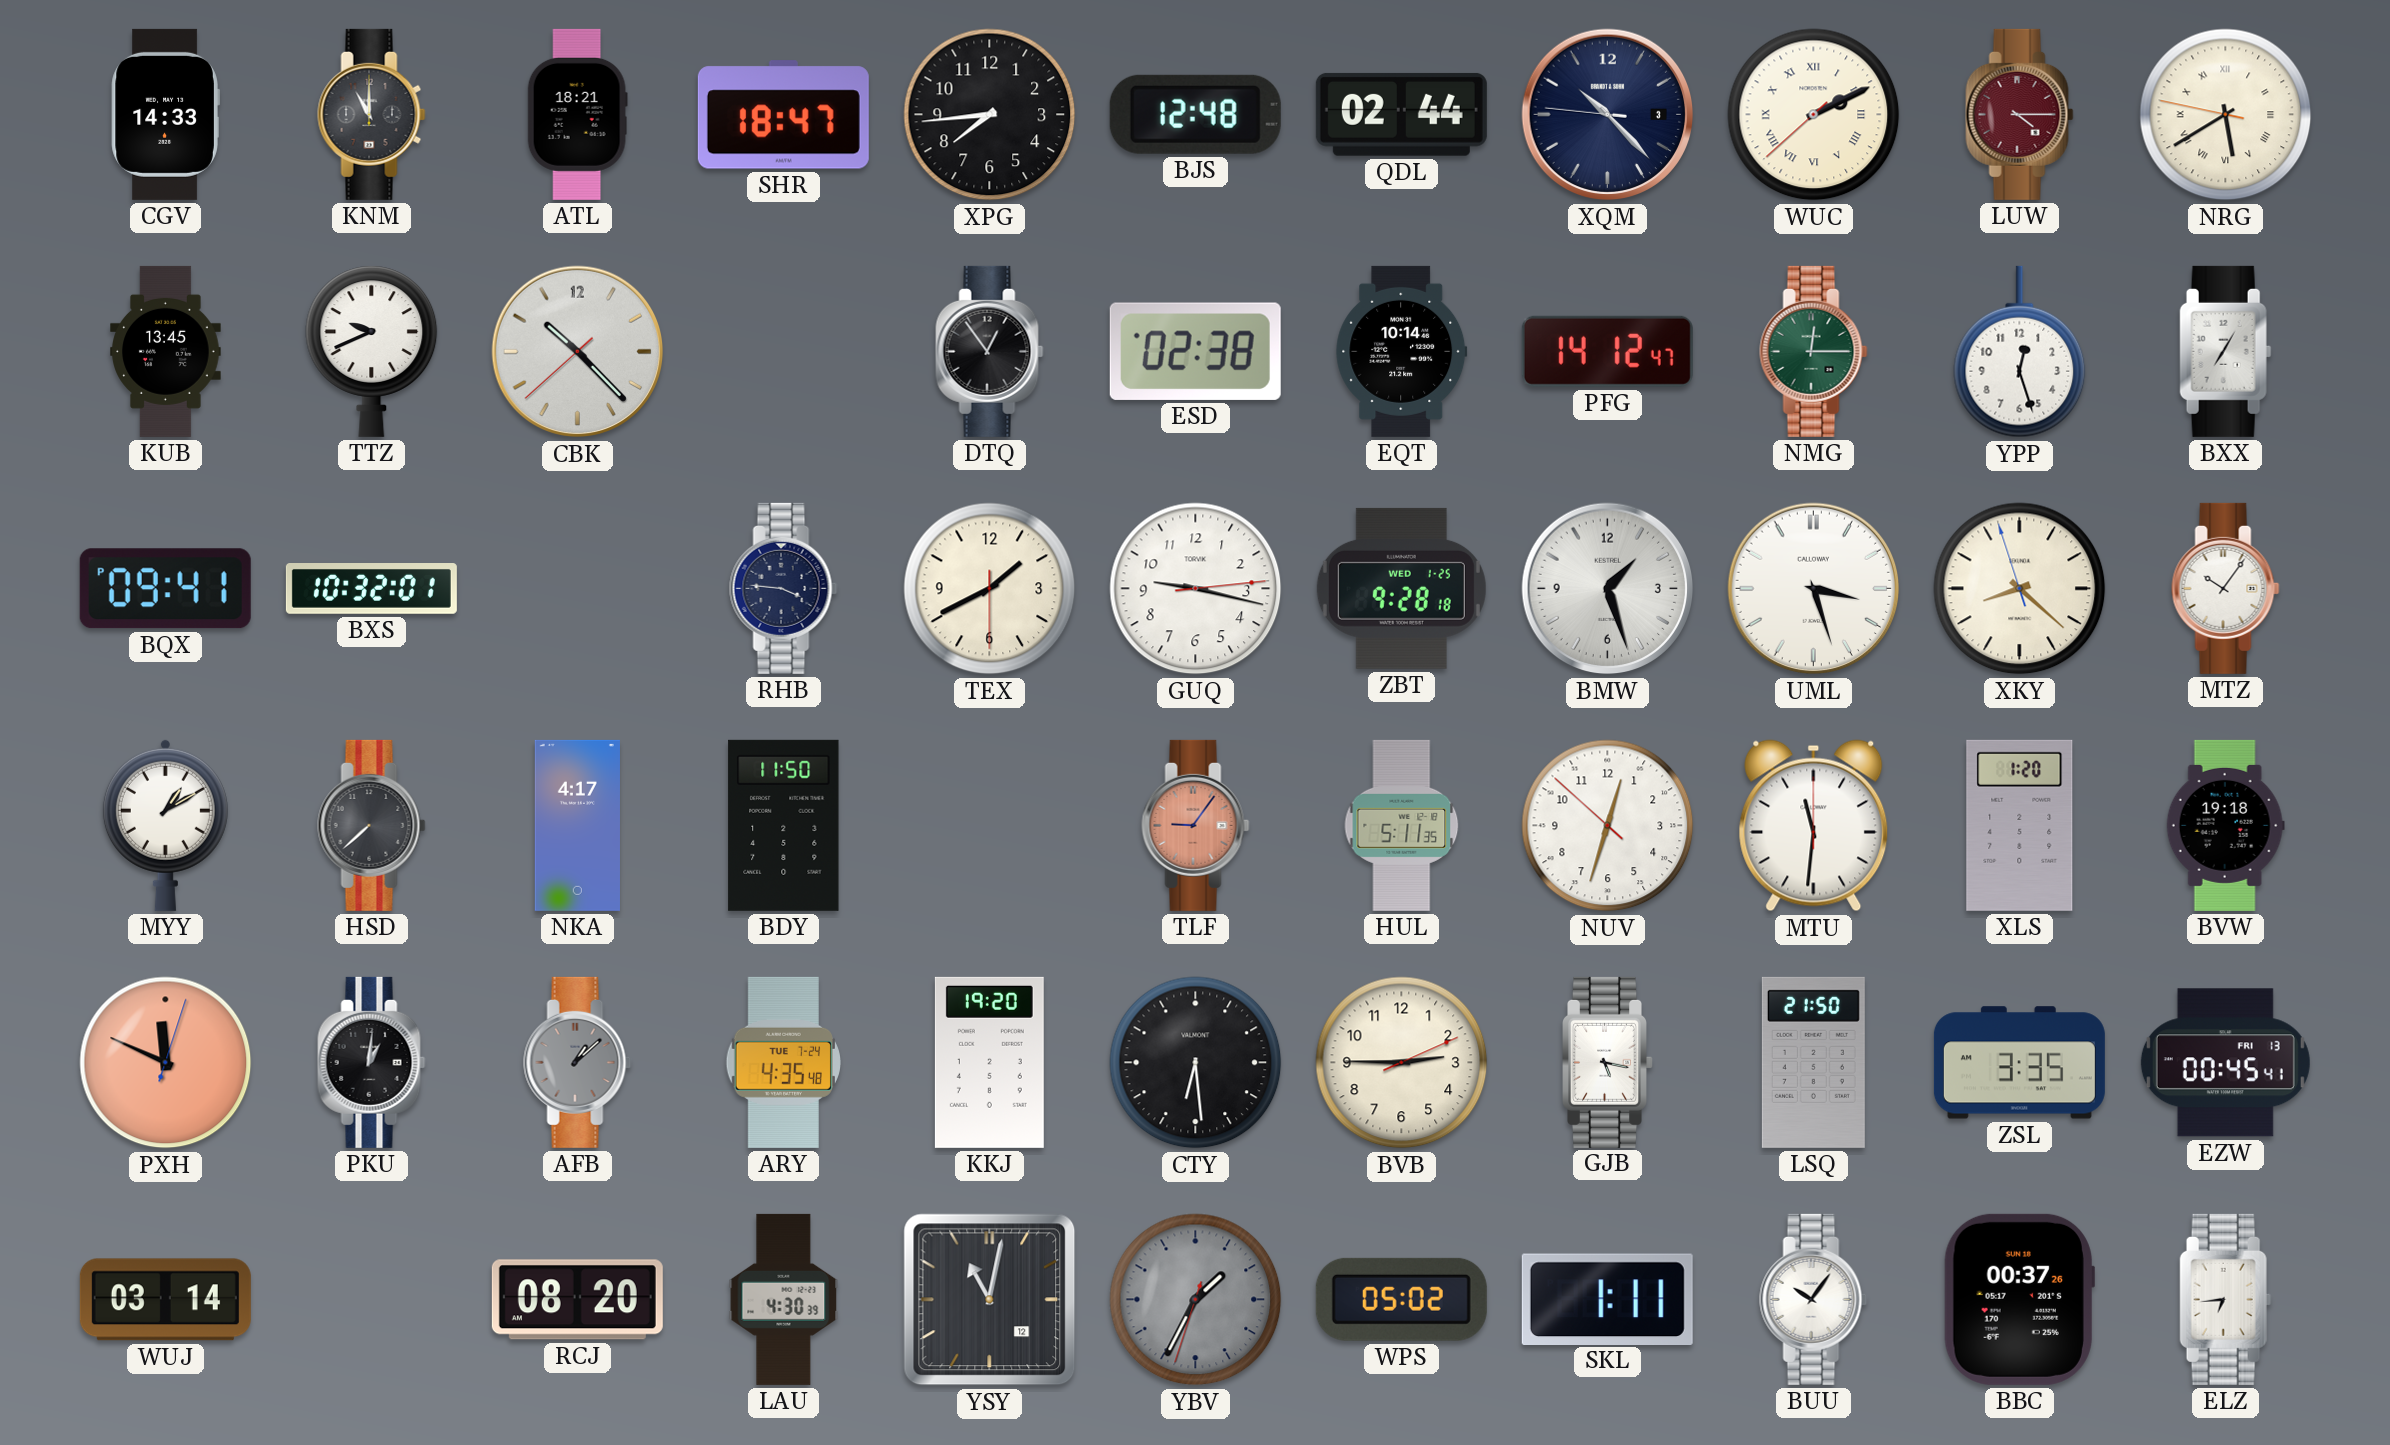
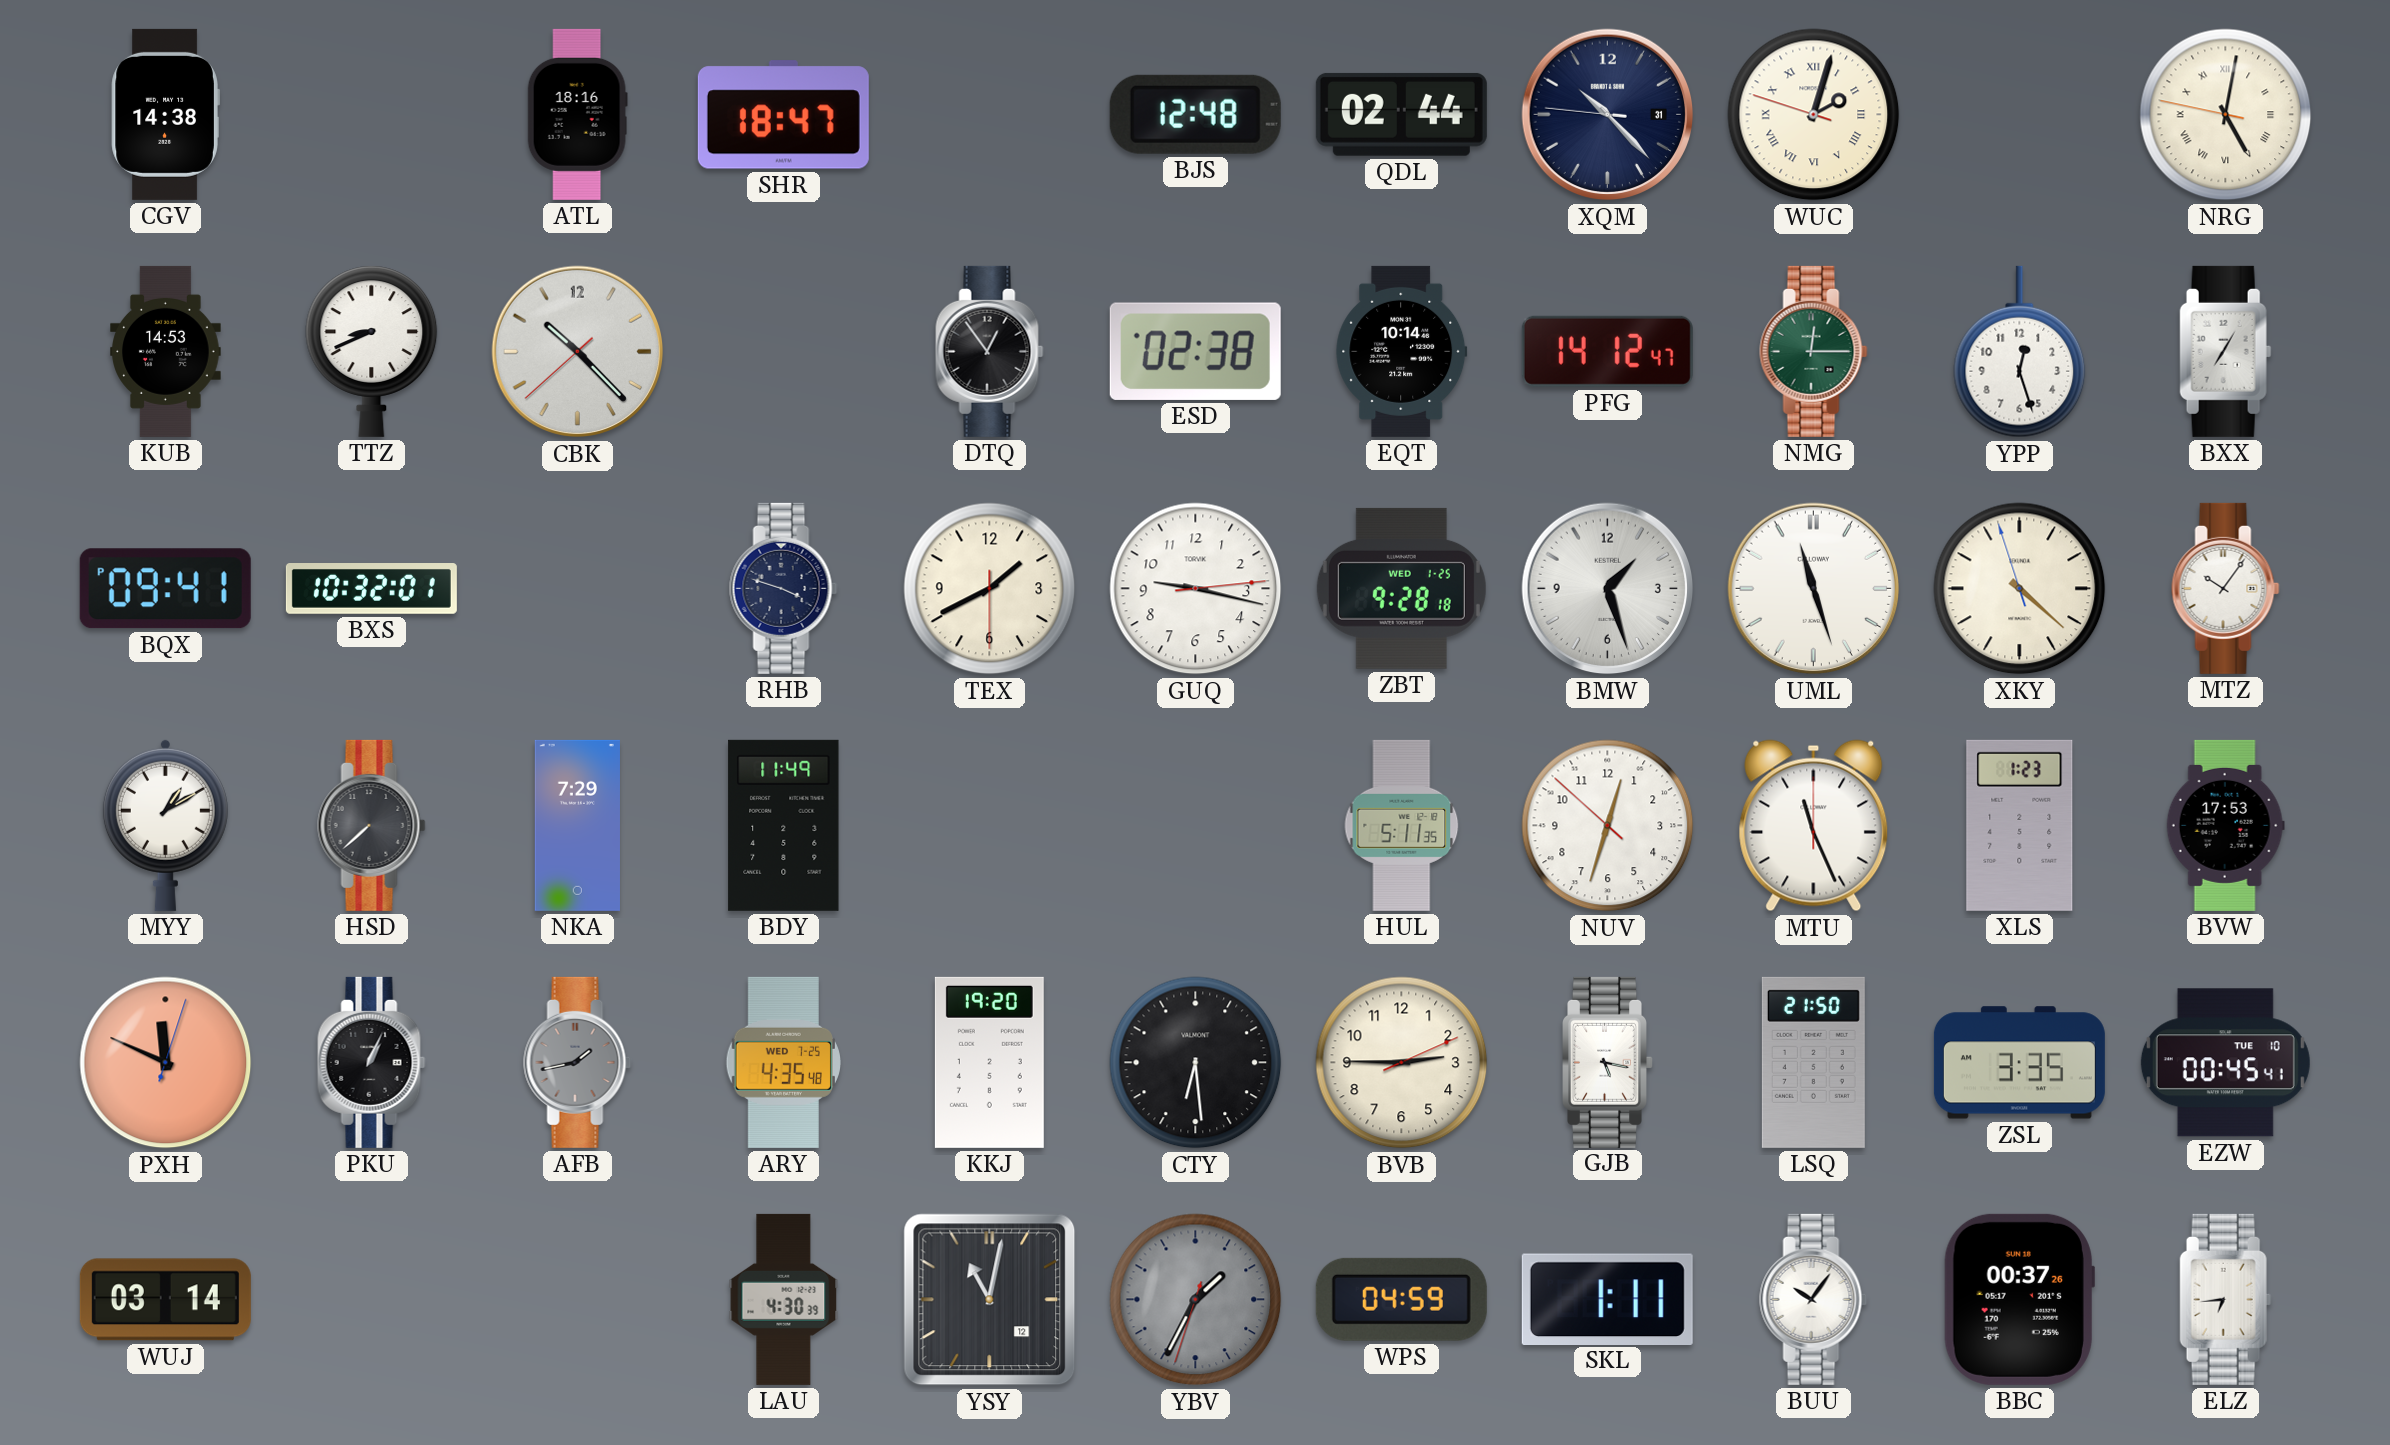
CGV: 14:33 -> 14:38
KNM: 11:00 -> none
ATL: 18:21 -> 18:16
XPG: 7:44 -> none
XQM date: 3 -> 31
WUC: 2:10 -> 2:02
LUW: 4:15 -> none
NRG: 5:39 -> 5:01
KUB: 13:45 -> 14:53
TTZ: 9:41 -> 8:41
RHB: 3:46 -> 3:48
UML: 3:27 -> 11:27
XKY: 8:21 -> 4:21
NKA: 4:17 -> 7:29
BDY: 11:50 -> 11:49
TLF: 9:06 -> none
MTU: 11:31 -> 11:26
XLS: 1:20 -> 1:23
BVW: 19:18 -> 17:53
PKU: 1:01 -> 1:04
AFB: 1:08 -> 1:43
ARY date: TUE 7-24 -> WED 7-25
EZW date: FRI 13 -> TUE 10
RCJ: 08:20 -> none
WPS: 05:02 -> 04:59
